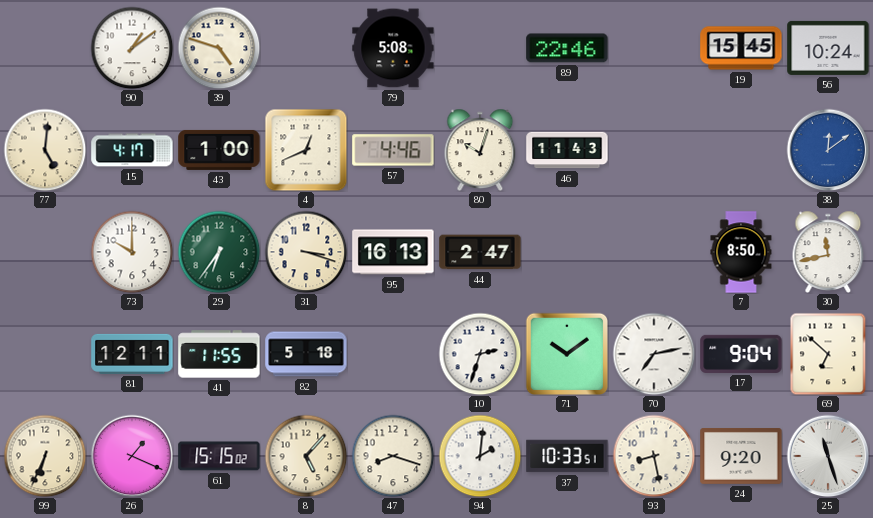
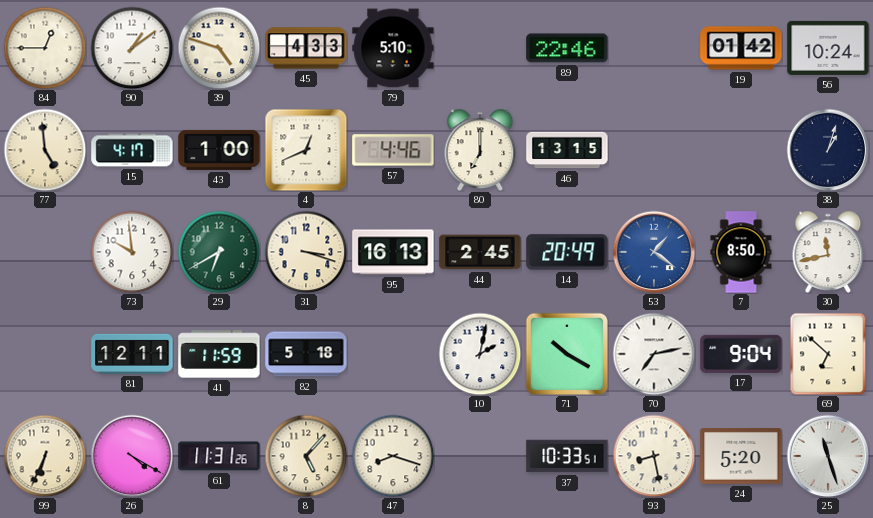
84: none -> 12:45
45: none -> 4:33
79: 5:08 -> 5:10
19: 15:45 -> 01:42
77: 5:01 -> 4:59
80: 10:03 -> 7:00
46: 11:43 -> 13:15
38: 12:09 -> 1:03
38 dial: blue -> navy
73: 10:00 -> 9:59
29: 6:36 -> 6:40
44: 2:47 -> 2:45
14: none -> 20:49
53: none -> 1:21
41: 11:55 -> 11:59
10: 2:33 -> 2:02
71: 10:09 -> 10:20
26: 1:19 -> 4:20
61: 15:15 -> 11:31
94: 2:01 -> none
24: 9:20 -> 5:20
